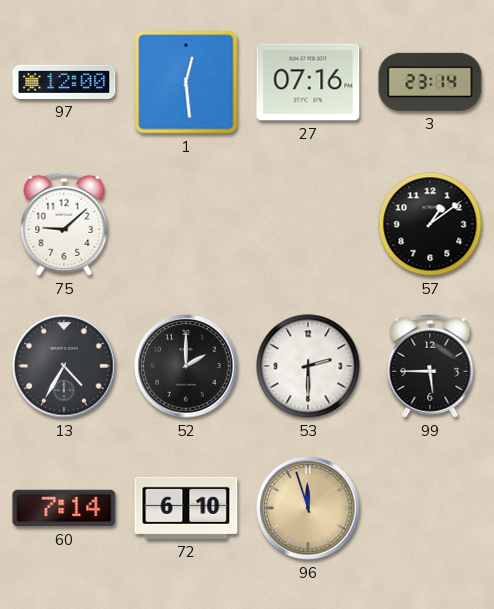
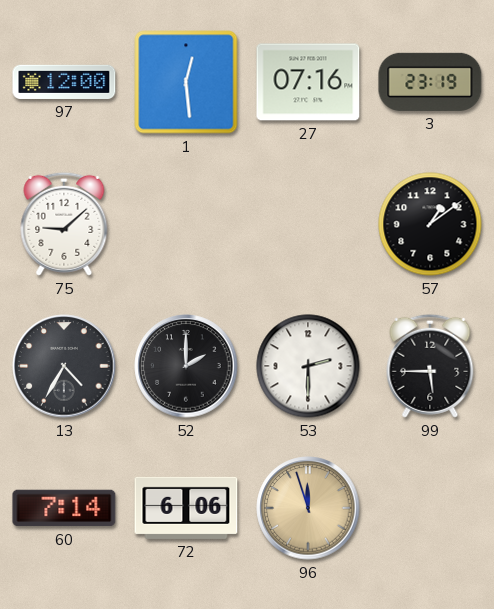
3: 23:14 -> 23:19
72: 6:10 -> 6:06
